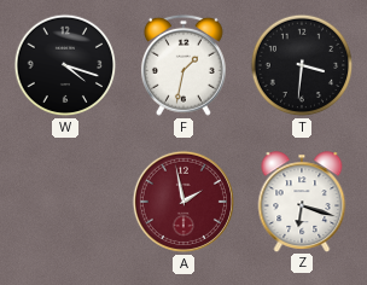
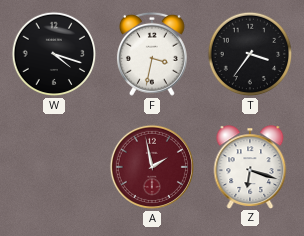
F: 1:32 -> 3:32
T: 3:31 -> 3:36
